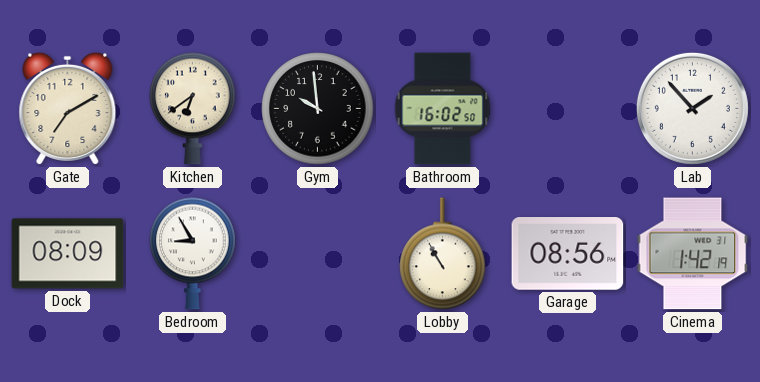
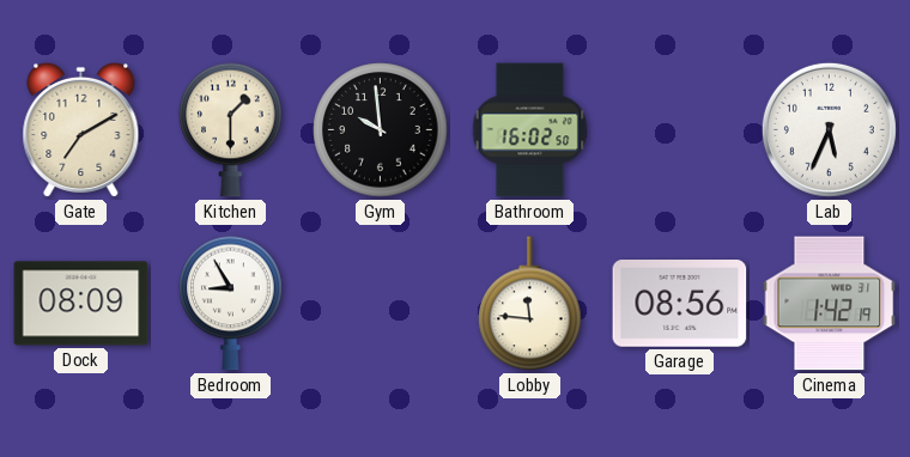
Kitchen: 6:39 -> 1:30
Lab: 1:53 -> 5:34
Lobby: 10:55 -> 11:46
